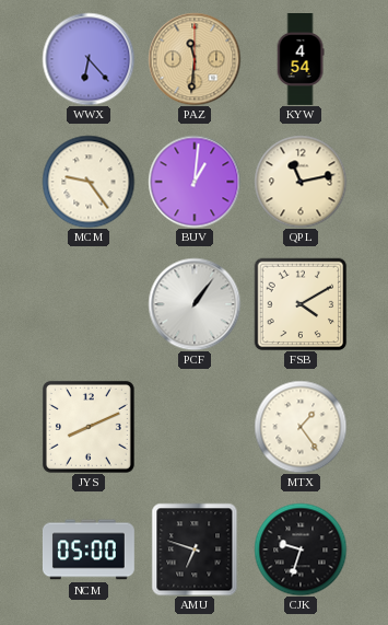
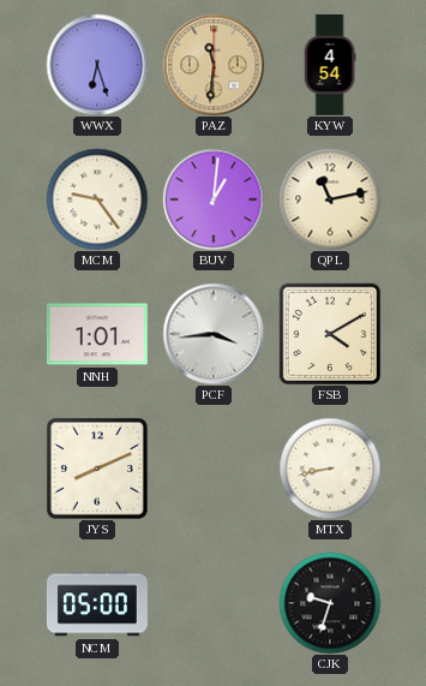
WWX: 6:23 -> 6:27
NNH: none -> 1:01
PCF: 1:06 -> 3:44
MTX: 1:24 -> 8:43
AMU: 6:48 -> none
